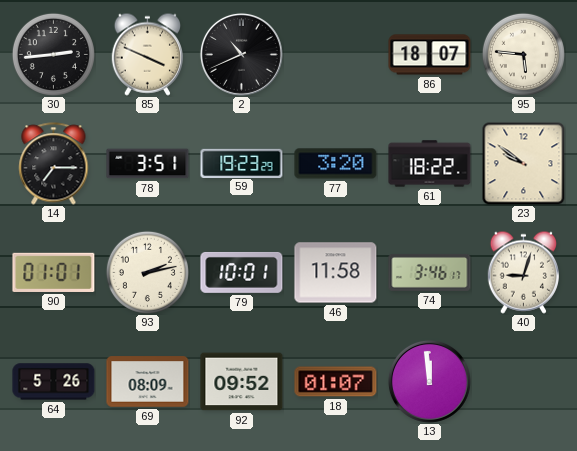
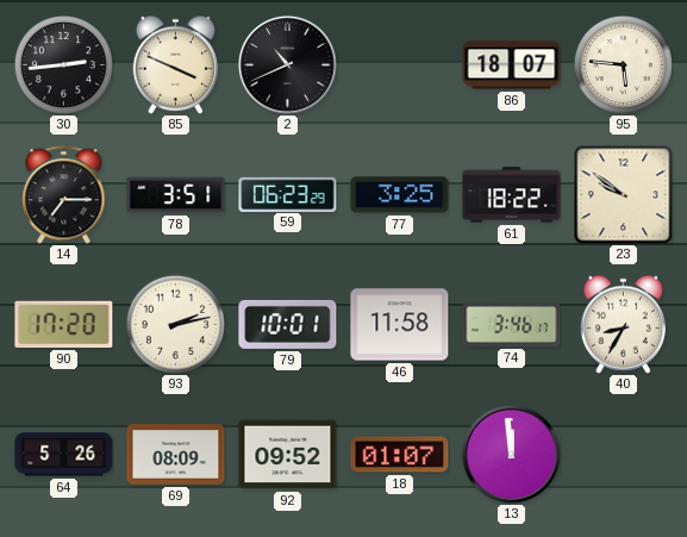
59: 19:23 -> 06:23
77: 3:20 -> 3:25
90: 01:01 -> 17:20
40: 9:03 -> 8:35
